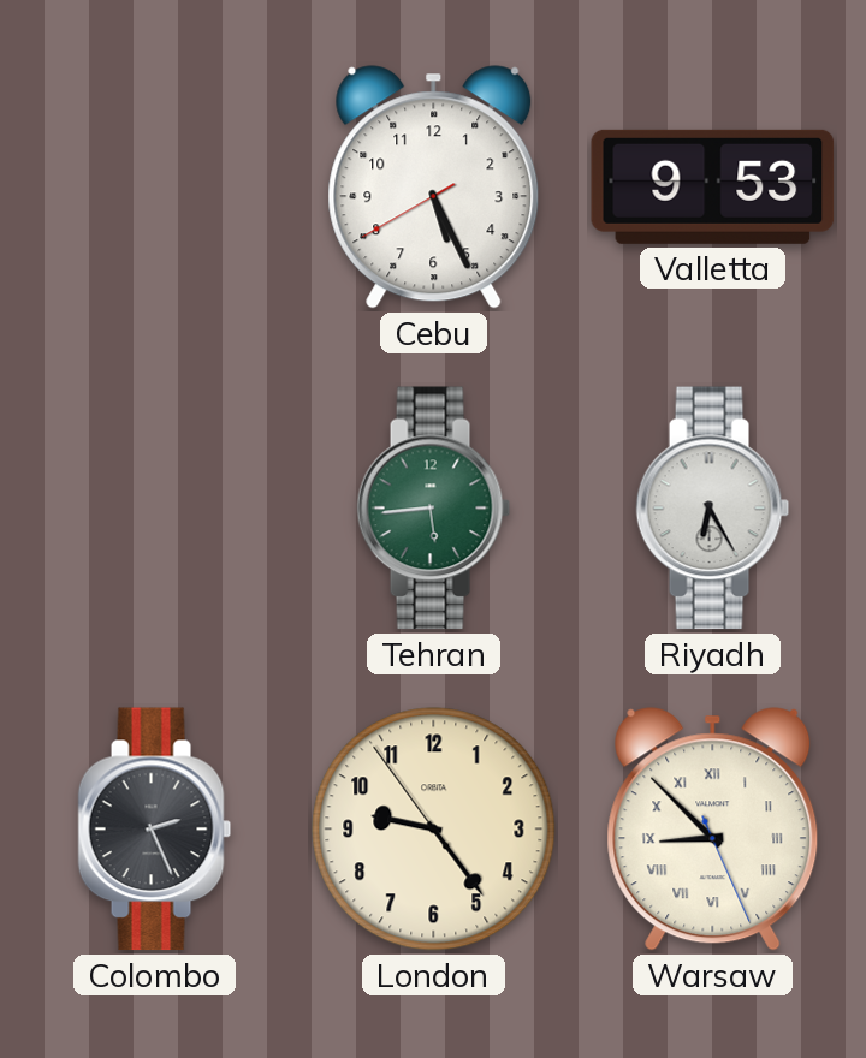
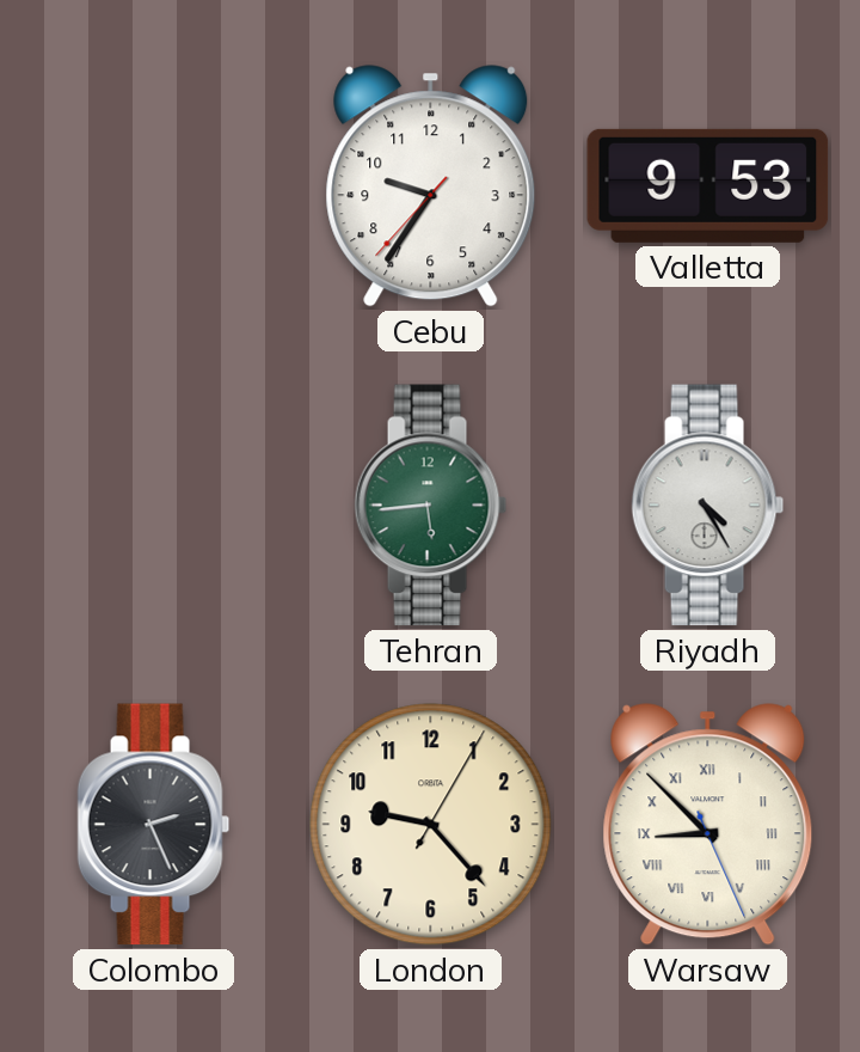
Cebu: 5:25 -> 9:35
Riyadh: 6:25 -> 4:25
London: 9:23:54 -> 9:23:05
